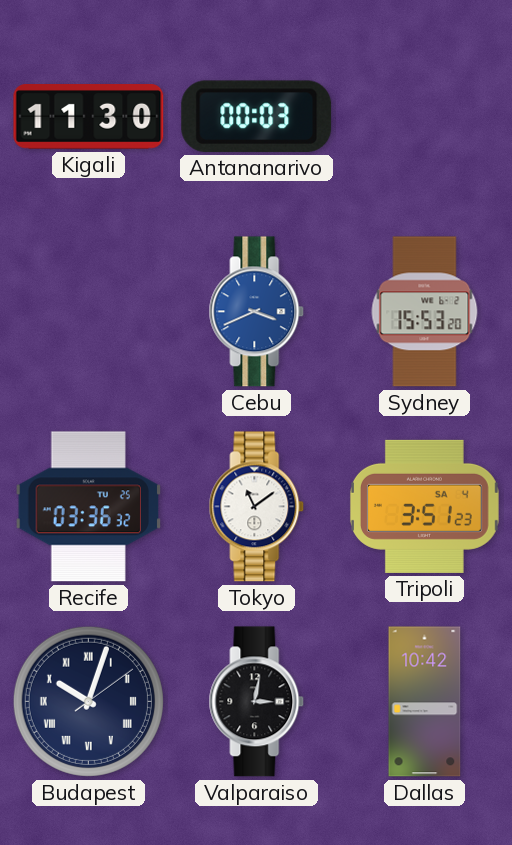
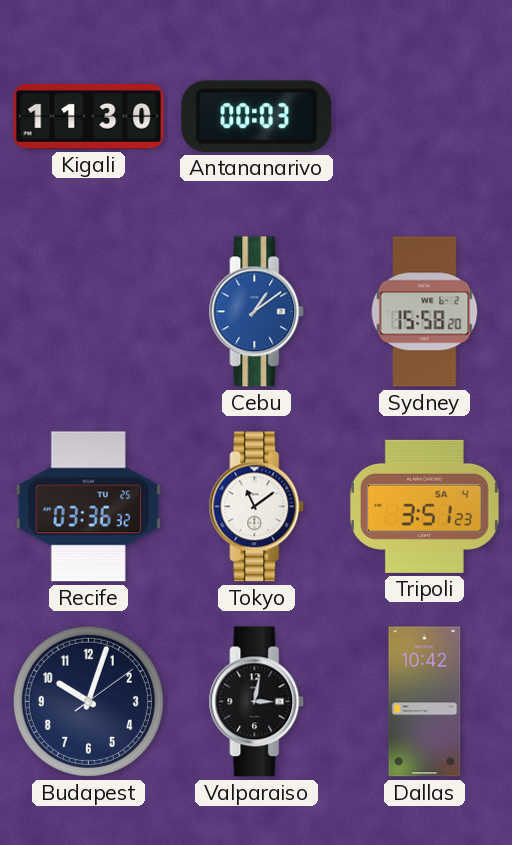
Cebu: 3:41 -> 1:09
Sydney: 15:53 -> 15:58
Budapest numerals: Roman -> Arabic
